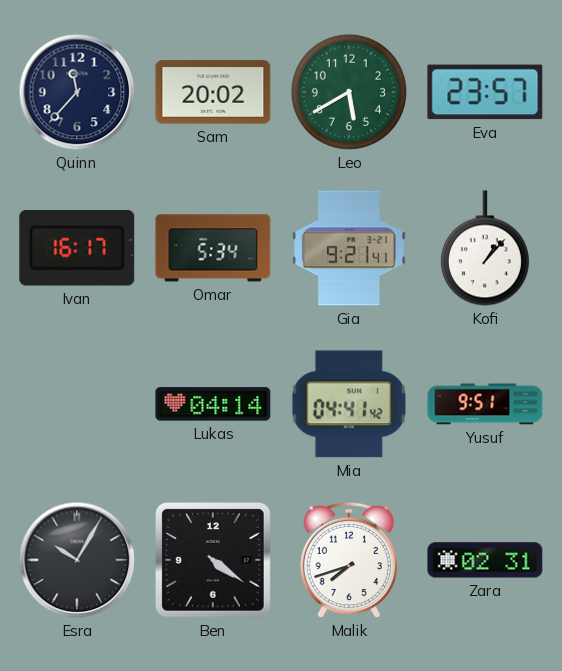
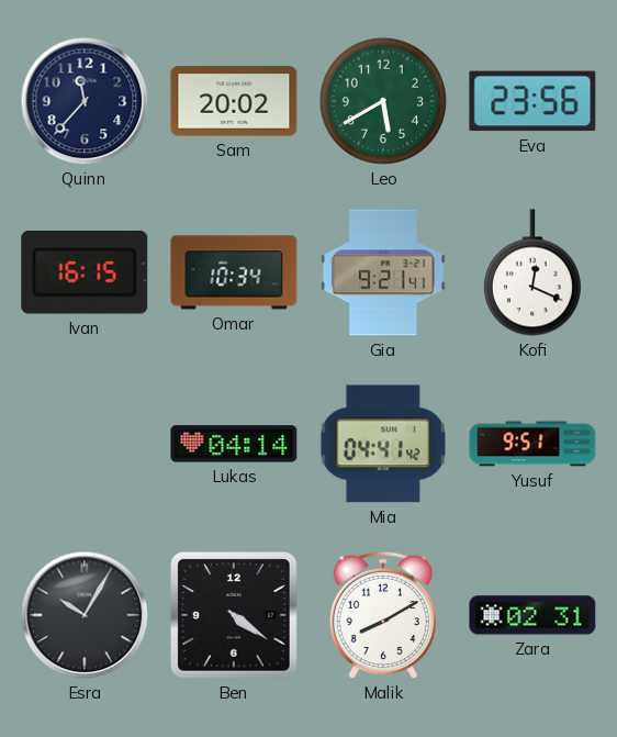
Eva: 23:57 -> 23:56
Ivan: 16:17 -> 16:15
Omar: 5:34 -> 10:34
Kofi: 1:07 -> 12:19
Malik: 7:42 -> 8:10
